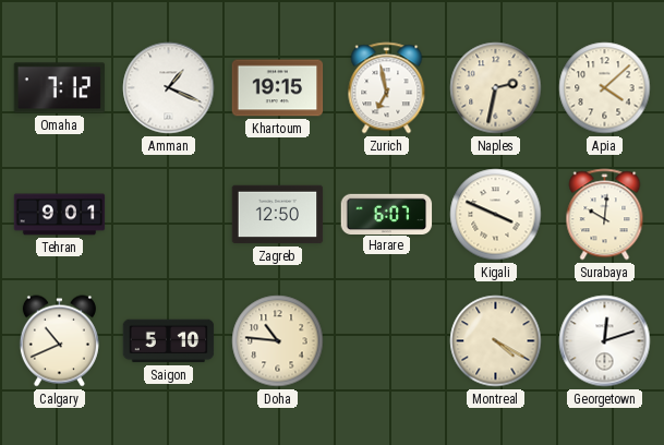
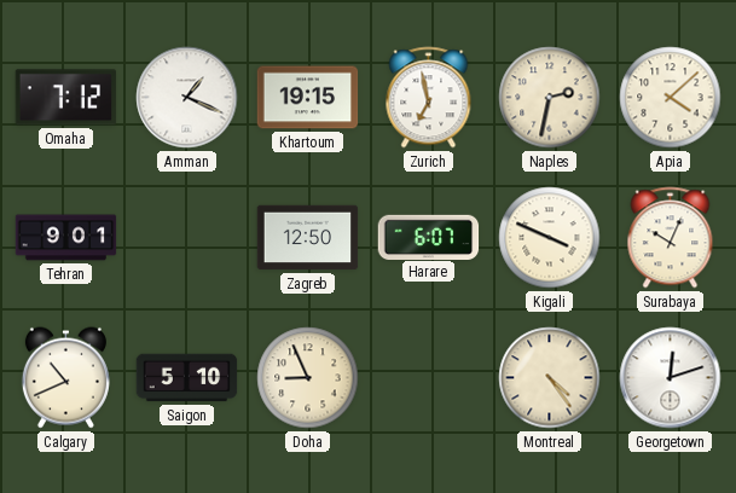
Surabaya: 10:01 -> 10:04
Doha: 10:46 -> 8:56
Montreal: 4:20 -> 4:24
